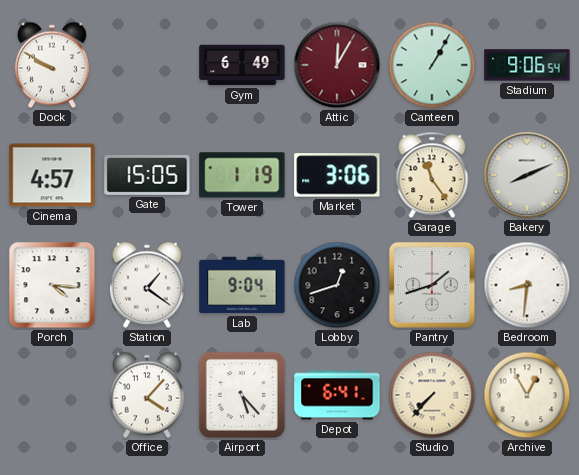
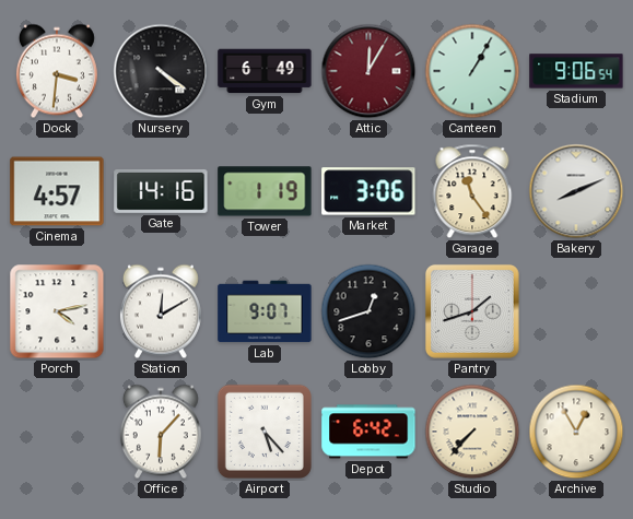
Dock: 9:50 -> 3:31
Nursery: none -> 4:21
Gate: 15:05 -> 14:16
Porch: 4:16 -> 4:13
Station: 1:21 -> 12:10
Lab: 9:04 -> 9:07
Bedroom: 8:31 -> none
Office: 4:07 -> 6:07
Depot: 6:41 -> 6:42
